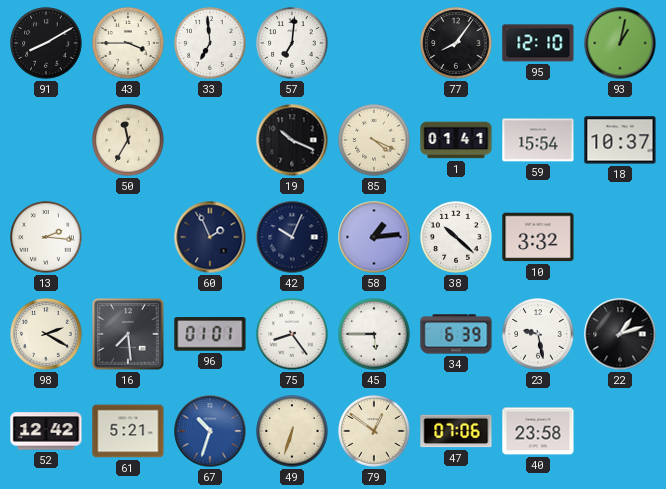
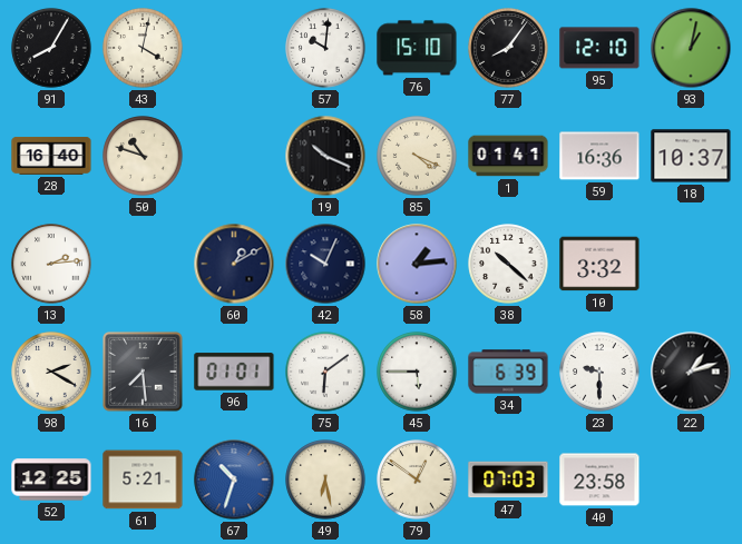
91: 8:10 -> 8:05
43: 3:45 -> 4:02
33: 6:59 -> none
57: 7:01 -> 10:01
76: none -> 15:10
28: none -> 16:40
50: 11:35 -> 10:48
59: 15:54 -> 16:36
13: 2:16 -> 2:14
60: 1:56 -> 1:10
75: 8:24 -> 6:09
23: 9:28 -> 9:30
52: 12:42 -> 12:25
49: 6:33 -> 6:28
47: 07:06 -> 07:03
